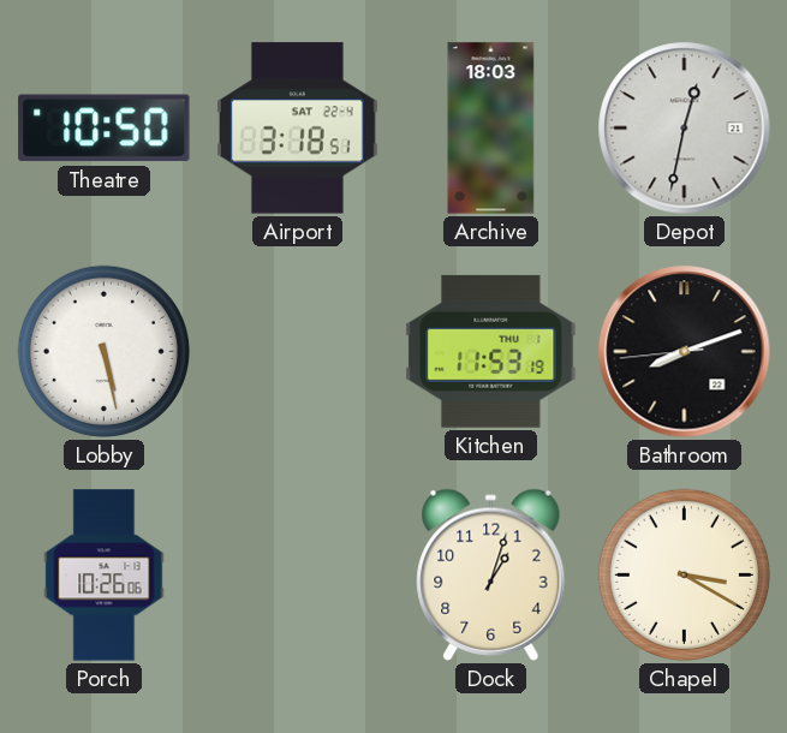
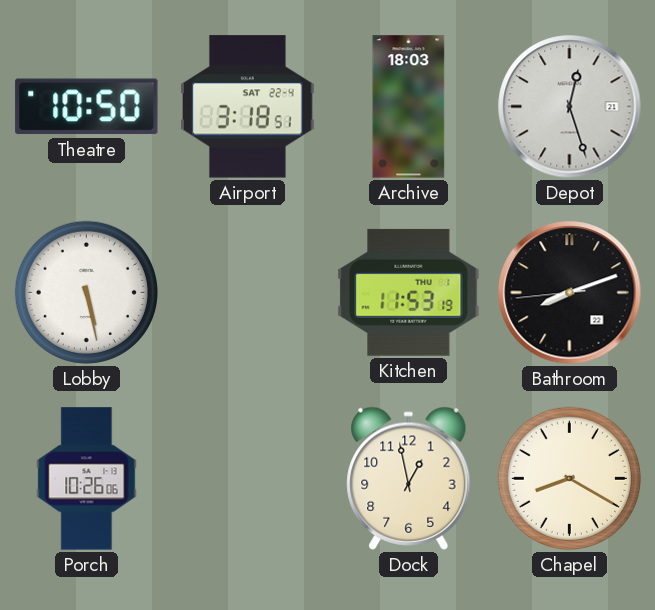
Depot: 12:32 -> 12:27
Dock: 1:03 -> 12:58
Chapel: 3:20 -> 8:20
